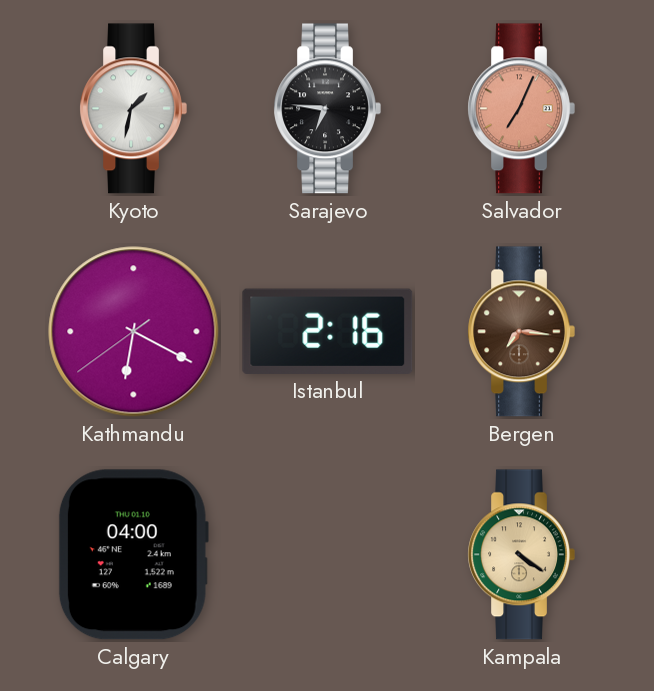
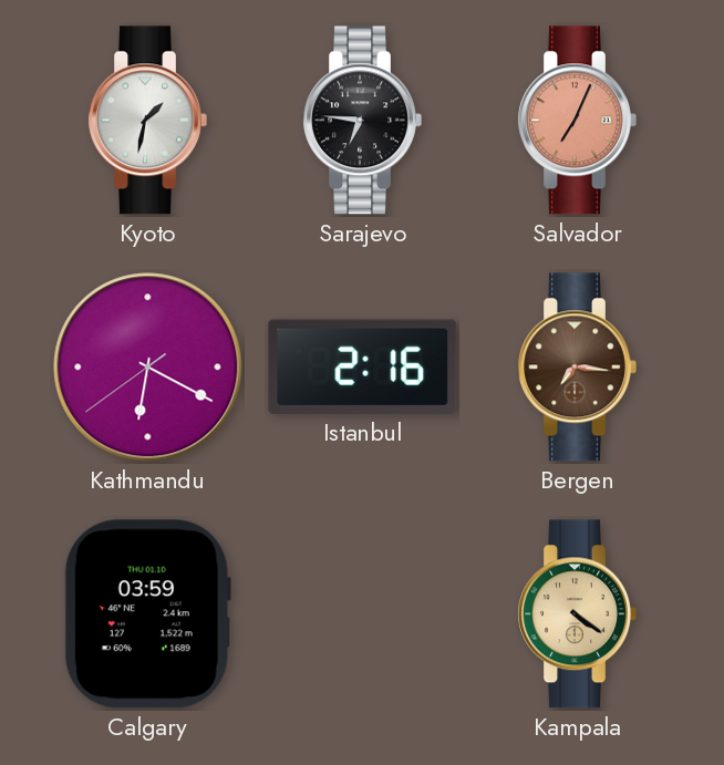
Calgary: 04:00 -> 03:59
